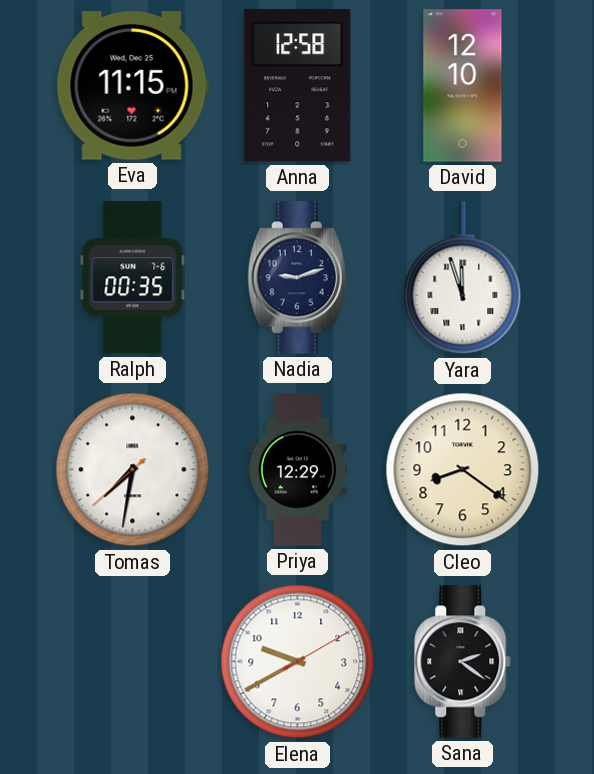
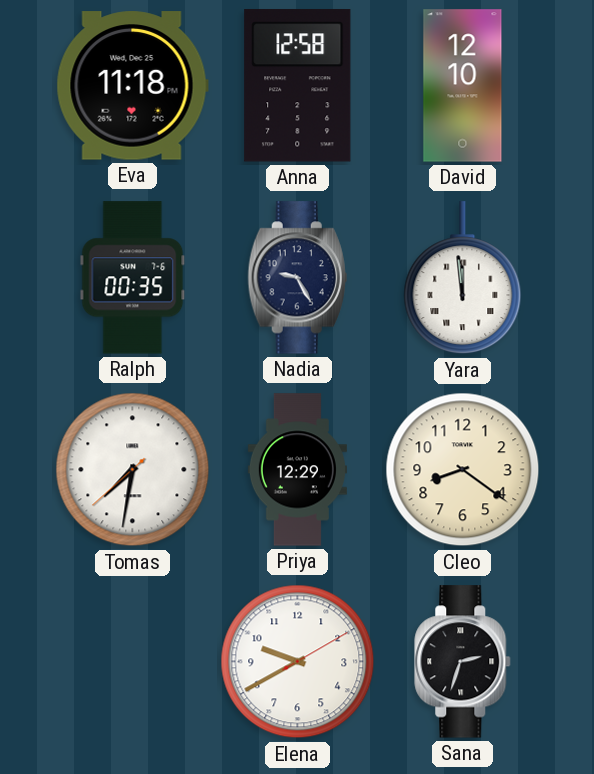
Eva: 11:15 -> 11:18
Nadia: 9:12 -> 9:25
Yara: 11:57 -> 11:59
Sana: 2:21 -> 2:33
